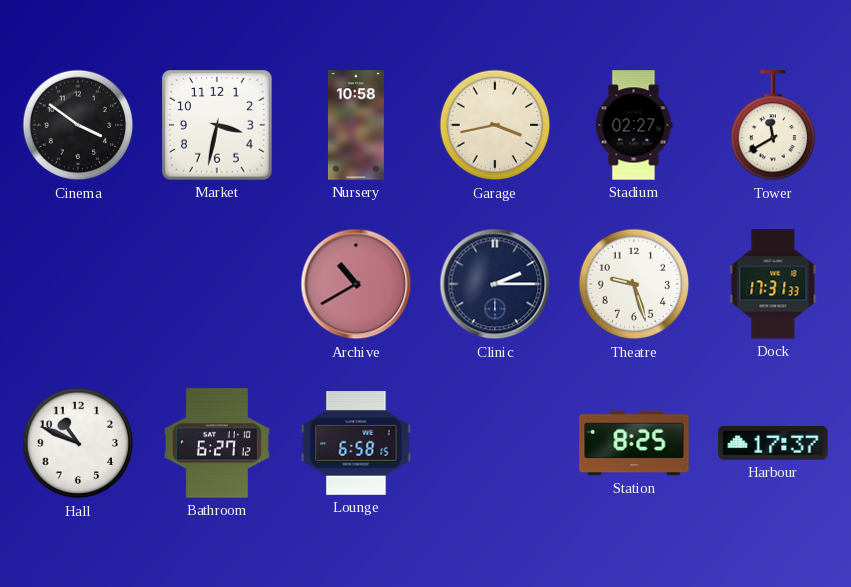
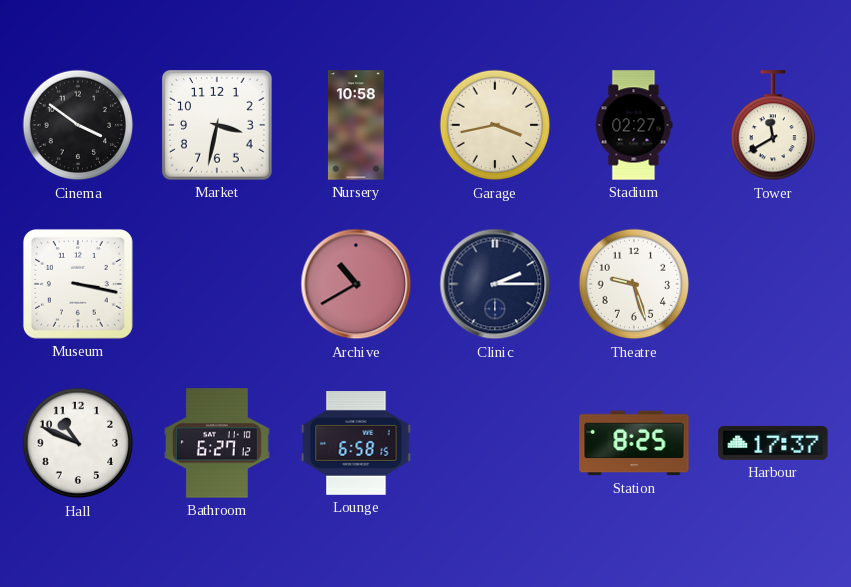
Museum: none -> 3:17
Dock: 17:31 -> none
